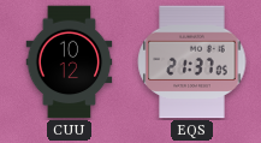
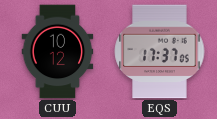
EQS: 21:37 -> 17:37
